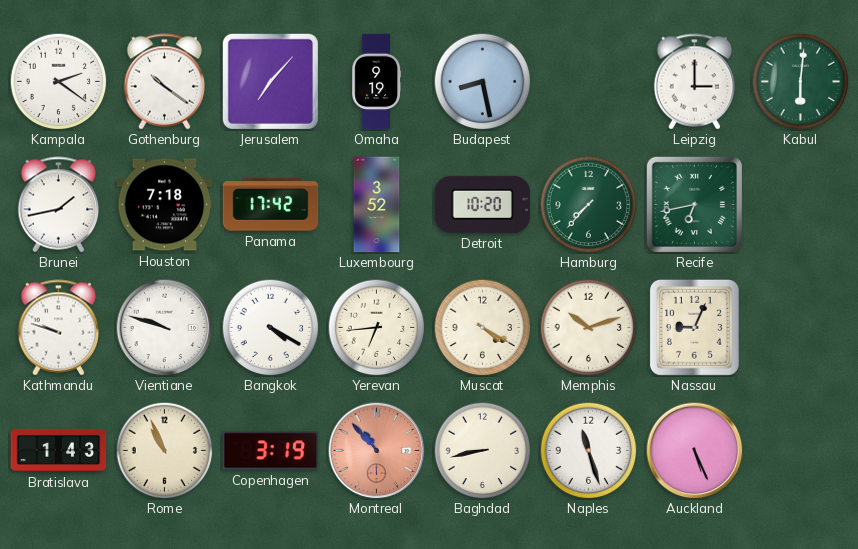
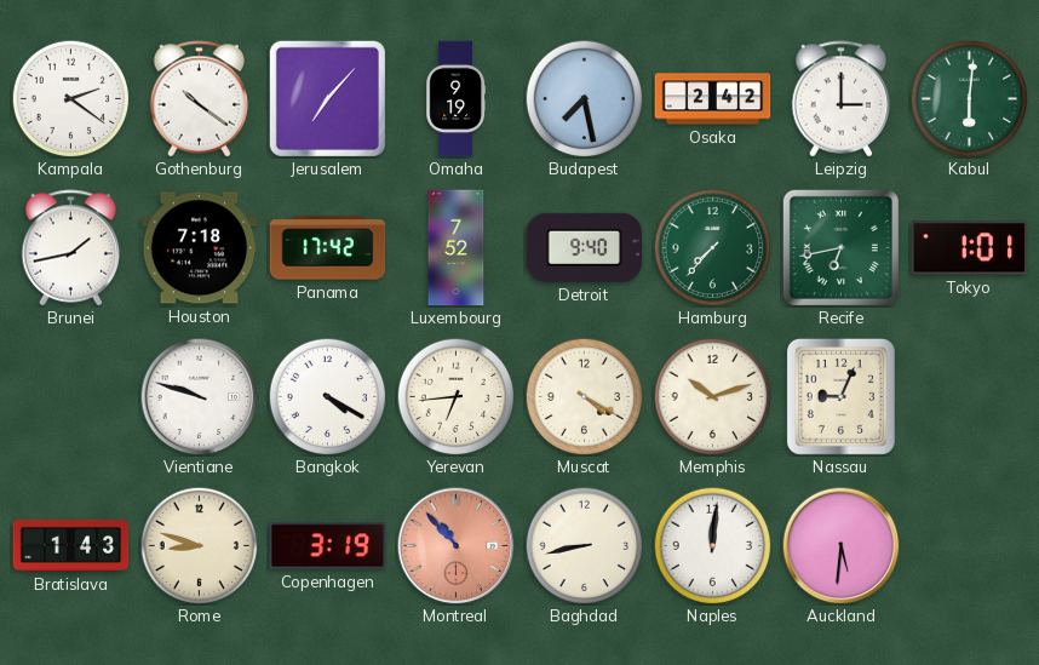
Budapest: 8:28 -> 7:28
Osaka: none -> 2:42
Luxembourg: 3:52 -> 7:52
Detroit: 10:20 -> 9:40
Tokyo: none -> 1:01
Kathmandu: 9:48 -> none
Rome: 10:56 -> 8:48
Naples: 11:27 -> 12:01
Auckland: 5:26 -> 5:31
